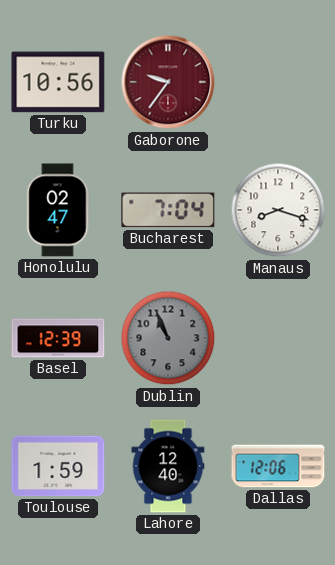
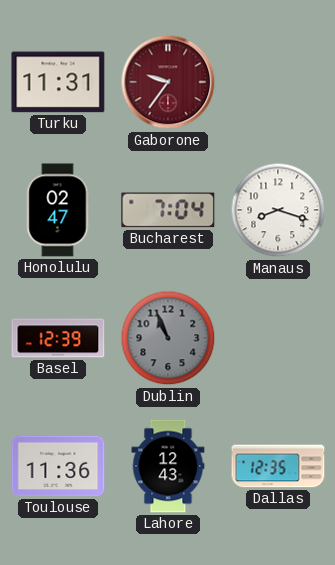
Turku: 10:56 -> 11:31
Toulouse: 1:59 -> 11:36
Lahore: 12:40 -> 12:43
Dallas: 12:06 -> 12:35
